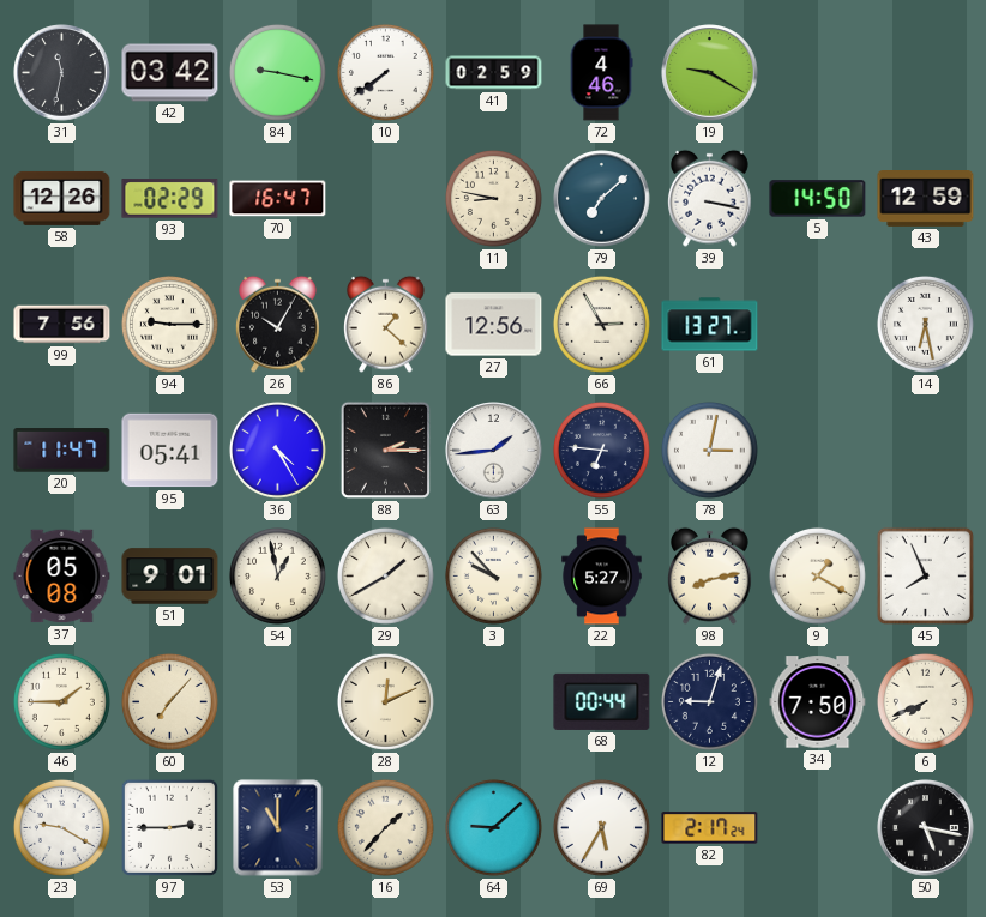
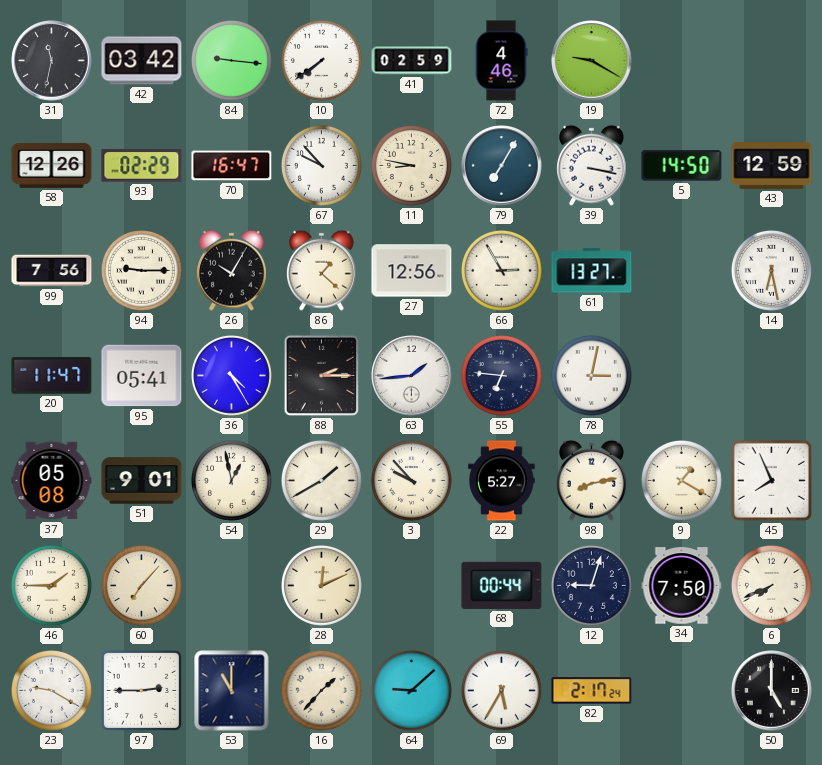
84: 9:17 -> 9:16
67: none -> 9:53
79: 7:08 -> 7:05
50: 5:17 -> 5:00
